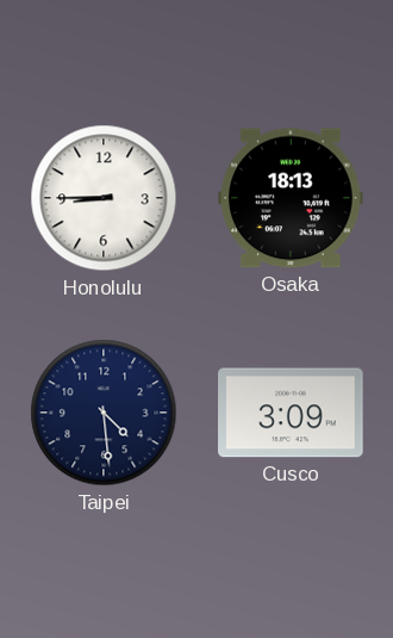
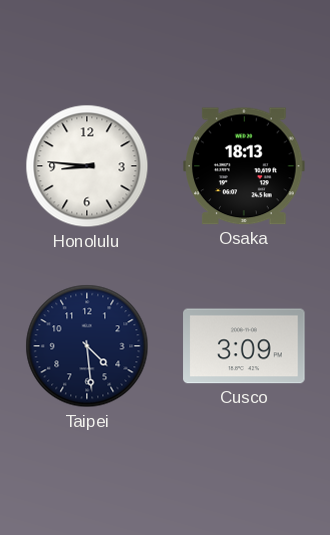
Honolulu: 8:45 -> 8:46
